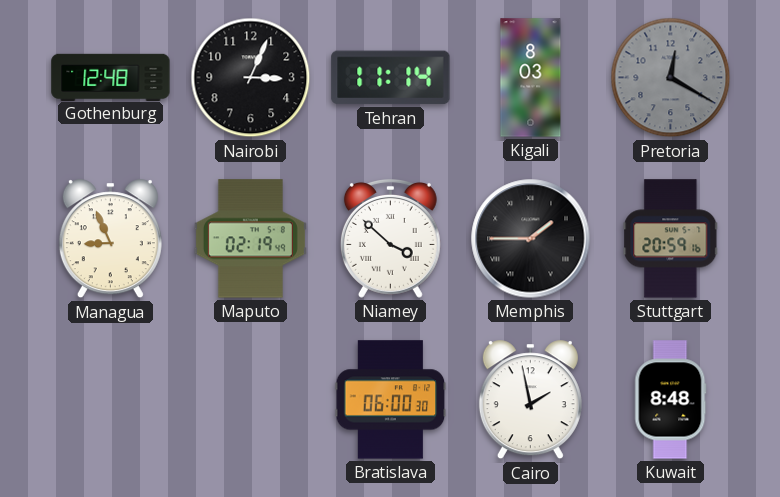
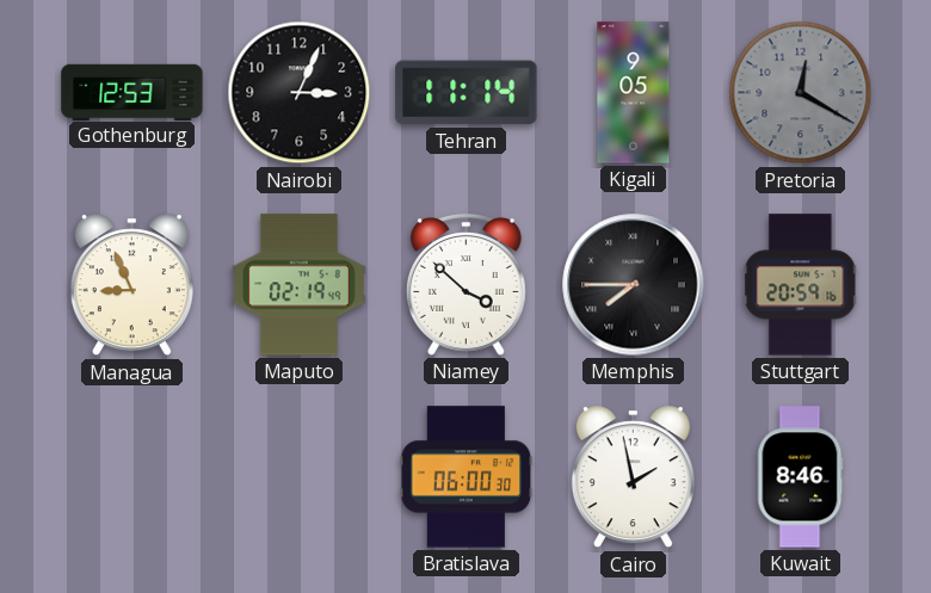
Gothenburg: 12:48 -> 12:53
Kigali: 8:03 -> 9:05
Memphis: 1:45 -> 7:45
Kuwait: 8:48 -> 8:46
